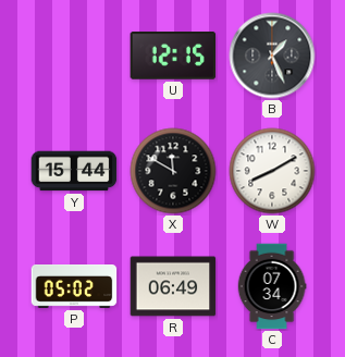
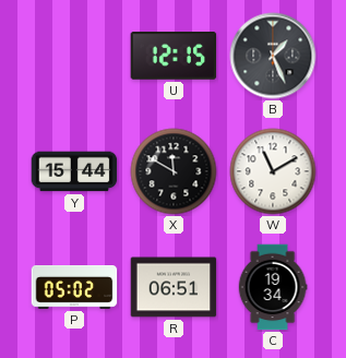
W: 8:10 -> 11:10
R: 06:49 -> 06:51
C: 07:34 -> 19:34
